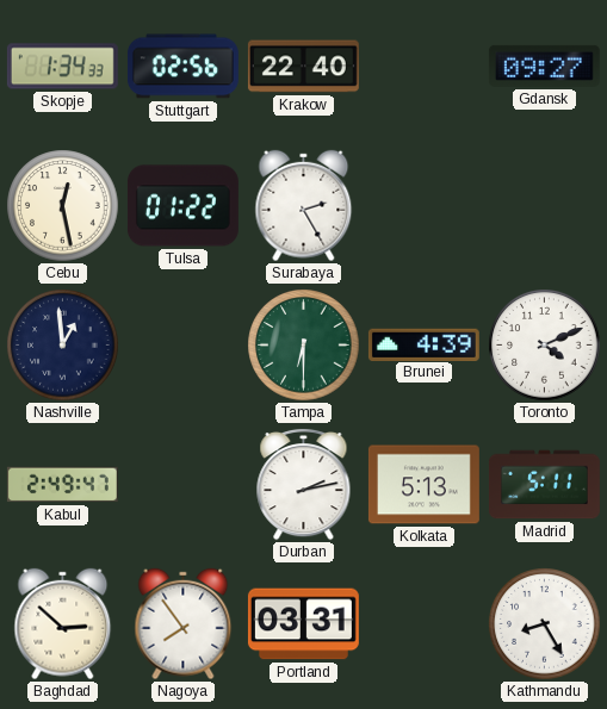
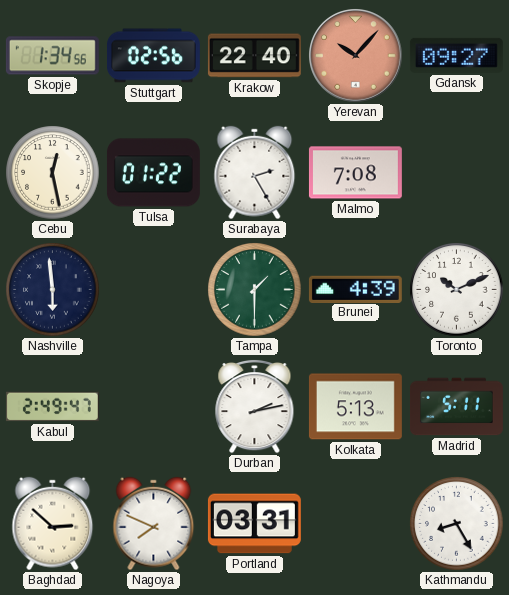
Skopje: 1:34:33 -> 1:34:56
Yerevan: none -> 10:07
Malmo: none -> 7:08
Nashville: 12:59 -> 5:59
Tampa: 6:30 -> 1:30
Toronto: 4:11 -> 10:11
Nagoya: 7:54 -> 7:49
